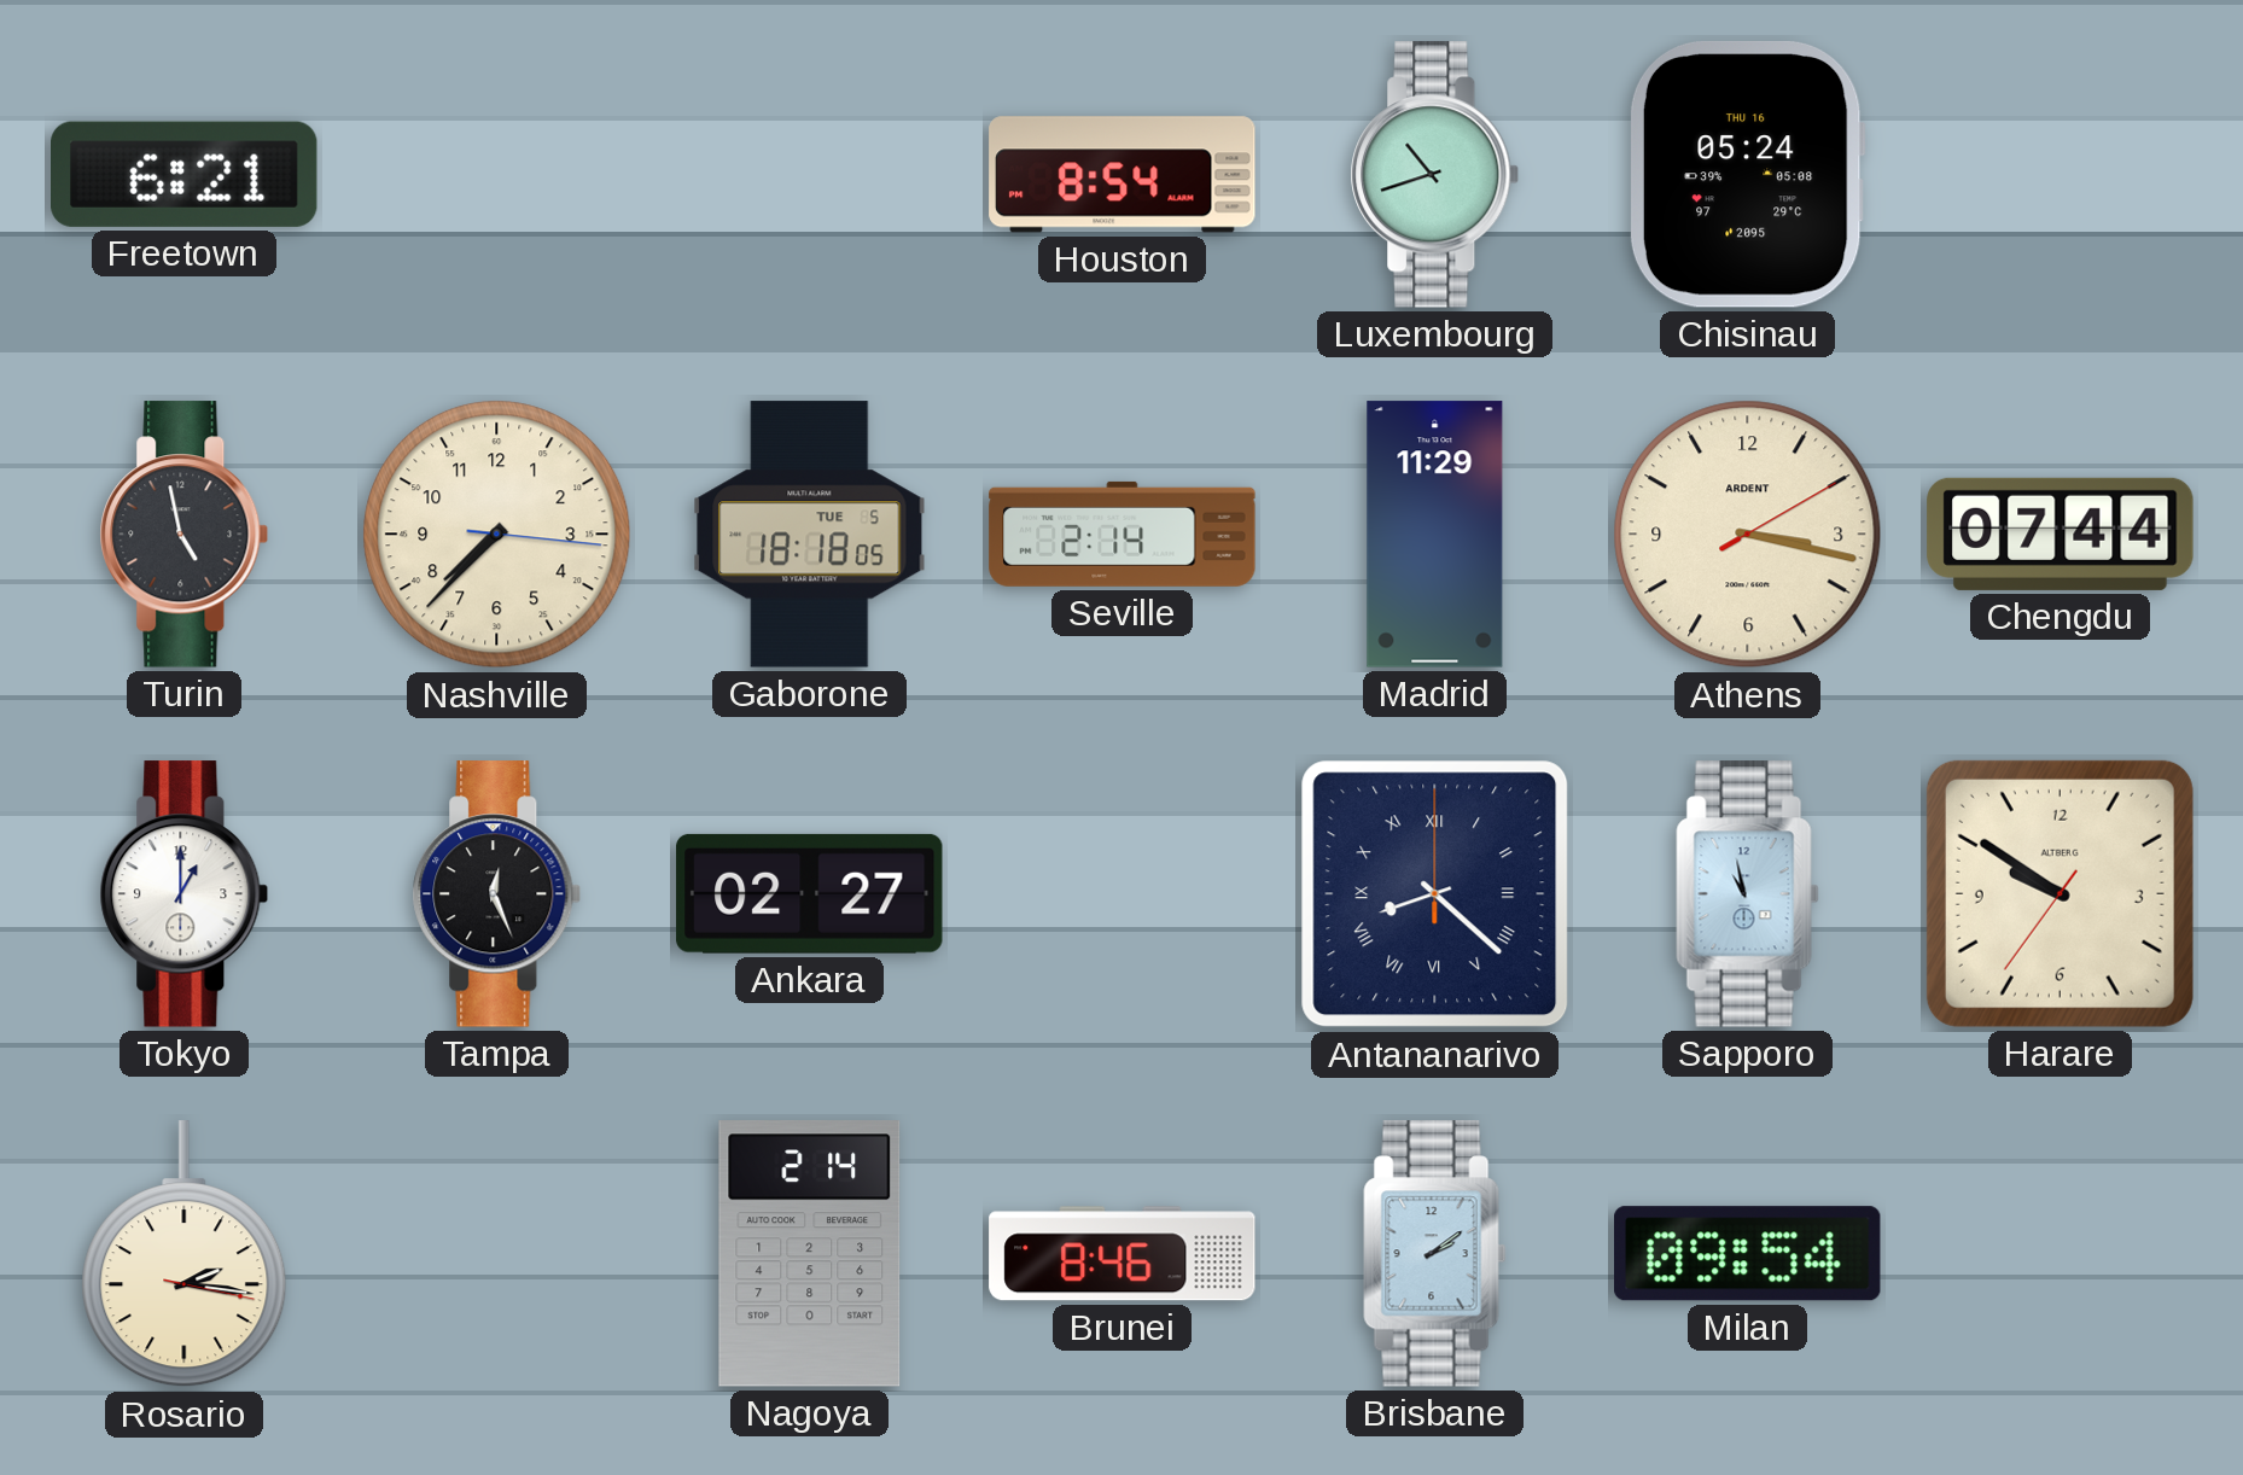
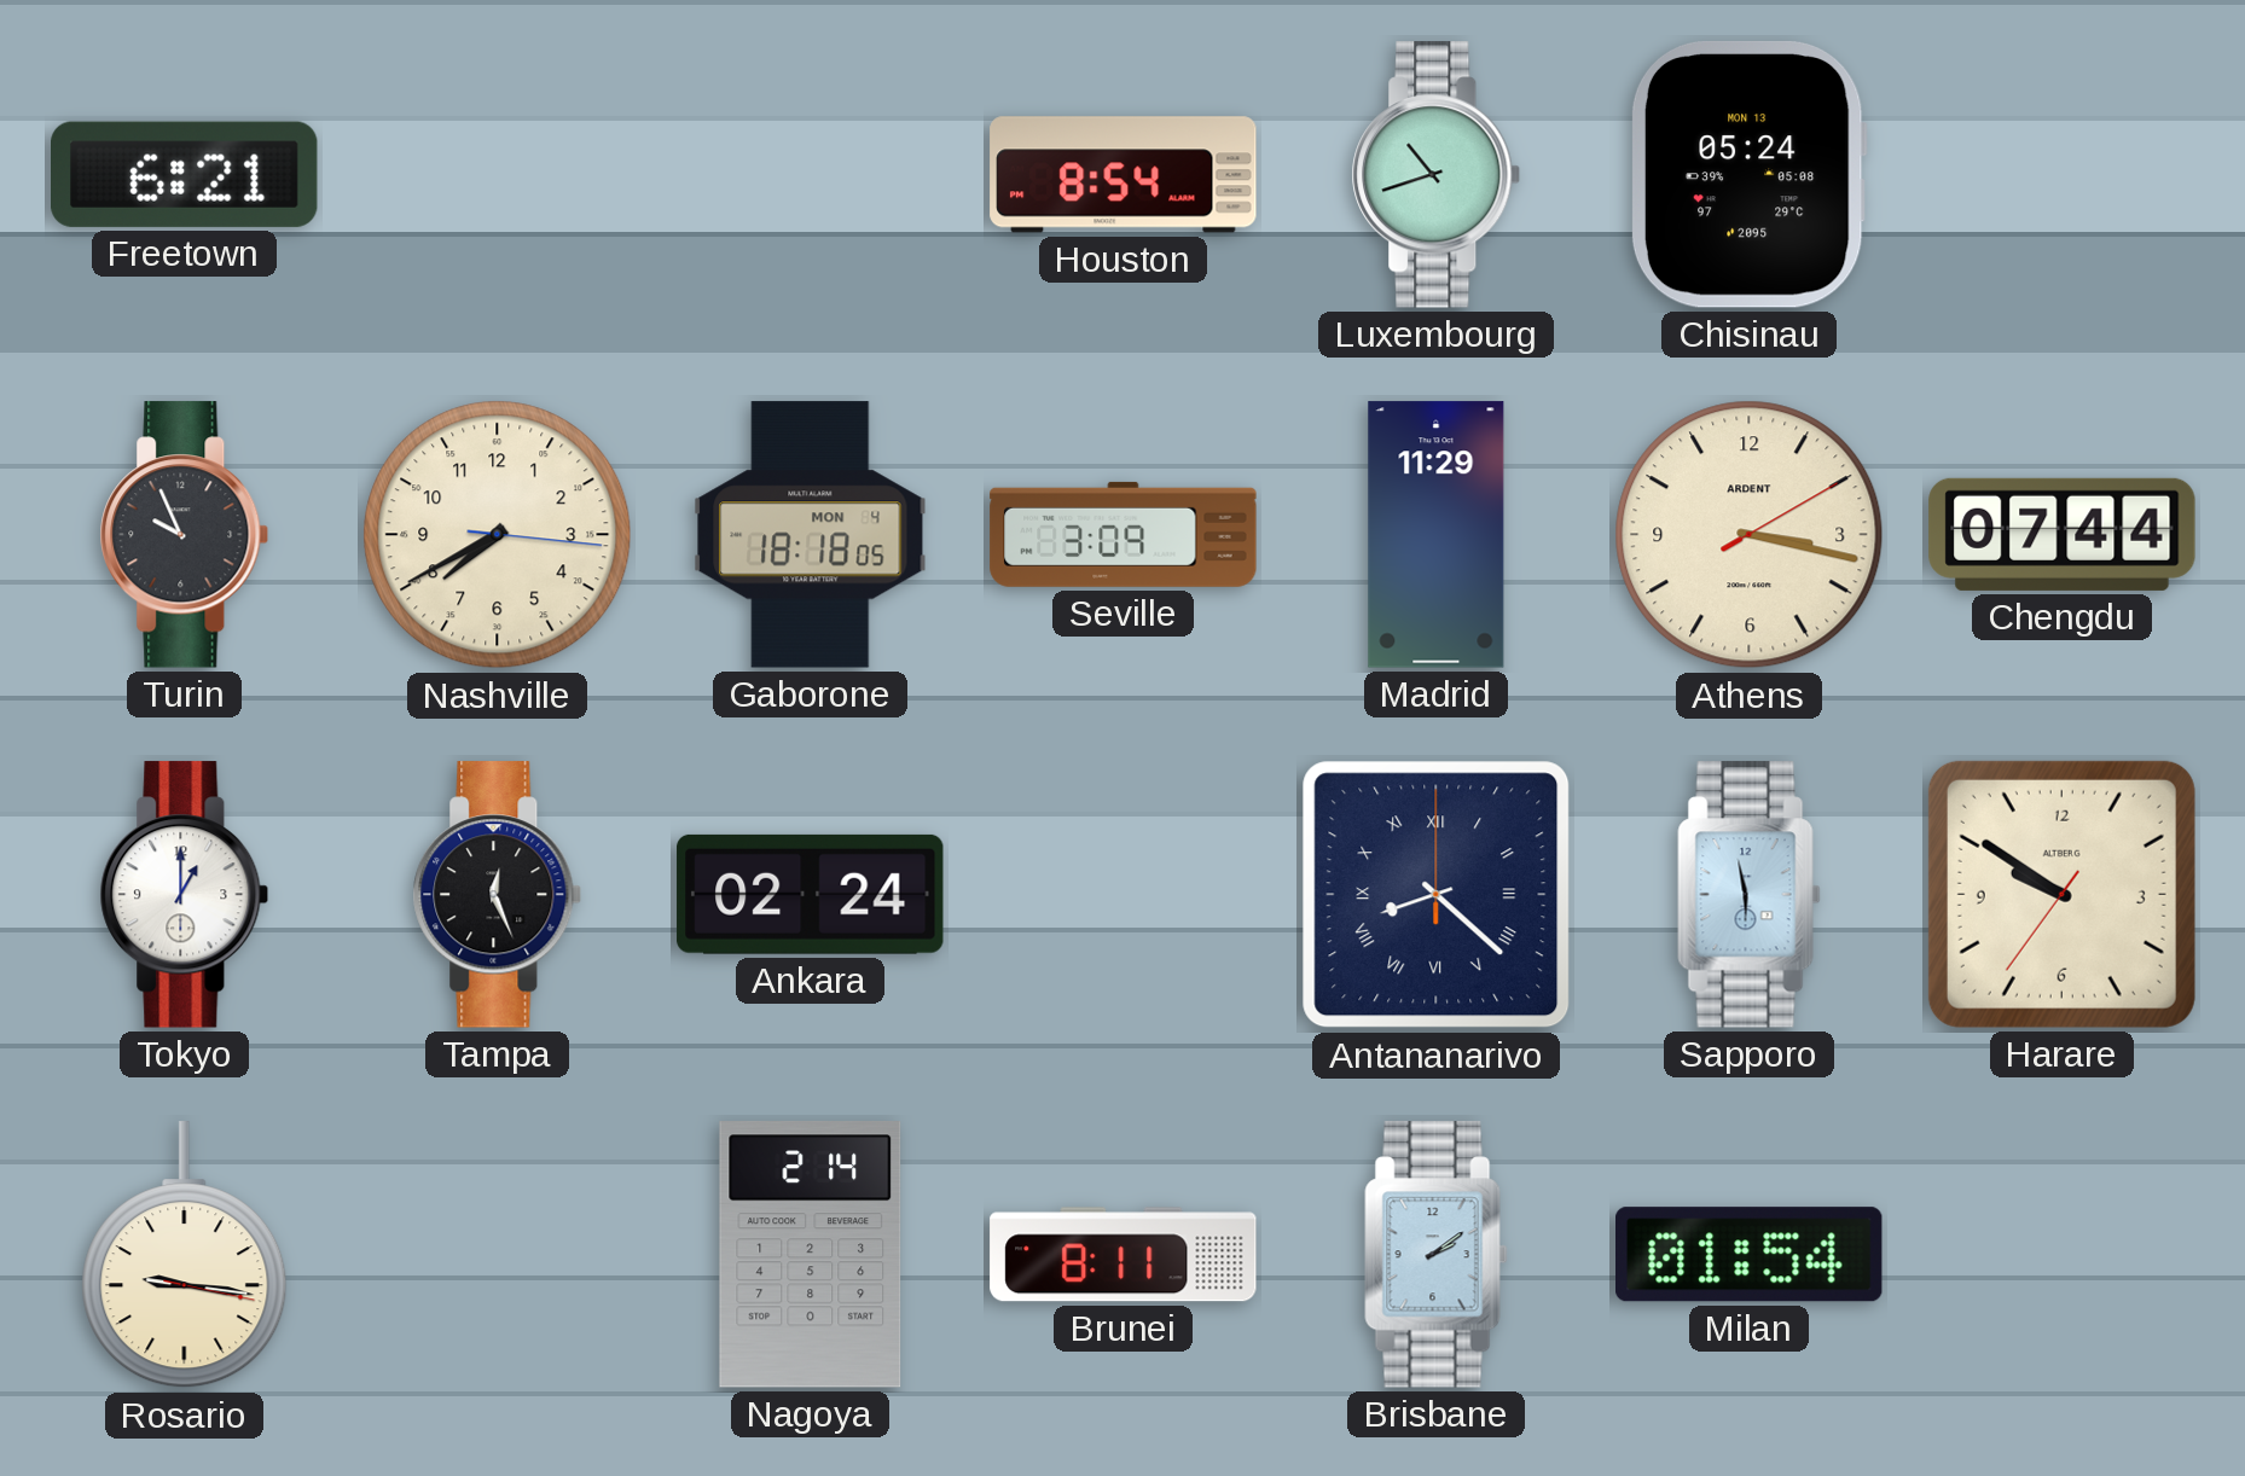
Chisinau date: THU 16 -> MON 13
Turin: 4:58 -> 9:56
Nashville: 7:37 -> 7:40
Gaborone date: TUE 5 -> MON 4
Seville: 2:14 -> 3:09
Ankara: 02:27 -> 02:24
Sapporo: 10:58 -> 5:58
Rosario: 2:16 -> 9:16
Brunei: 8:46 -> 8:11
Milan: 09:54 -> 01:54
